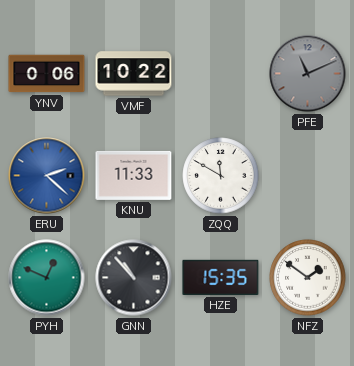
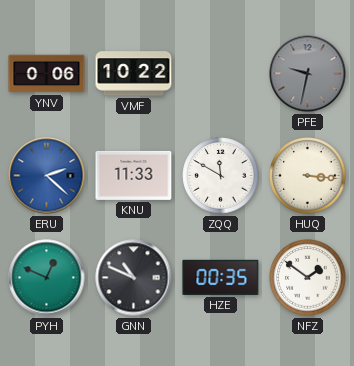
PFE: 11:11 -> 9:32
HUQ: none -> 3:16
GNN: 10:53 -> 10:49
HZE: 15:35 -> 00:35
